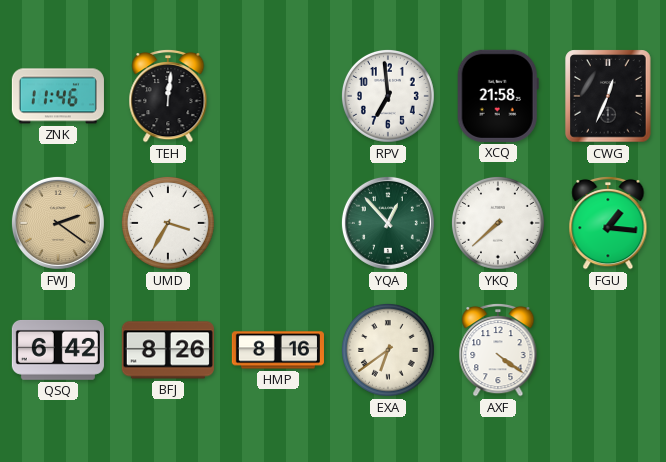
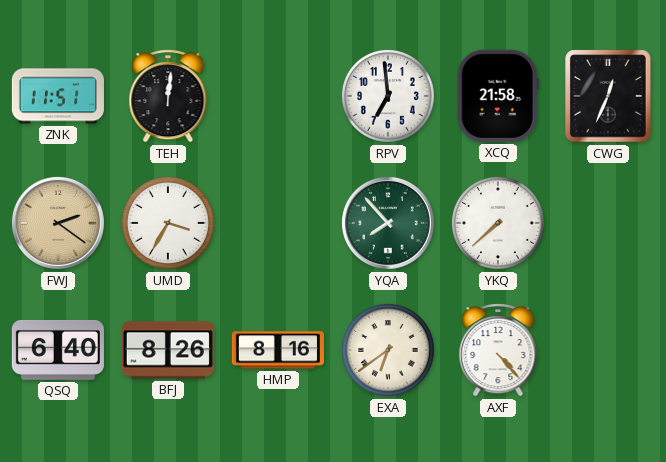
ZNK: 11:46 -> 11:51
YQA: 12:53 -> 7:53
FGU: 1:16 -> none
QSQ: 6:42 -> 6:40
AXF: 4:21 -> 4:23
